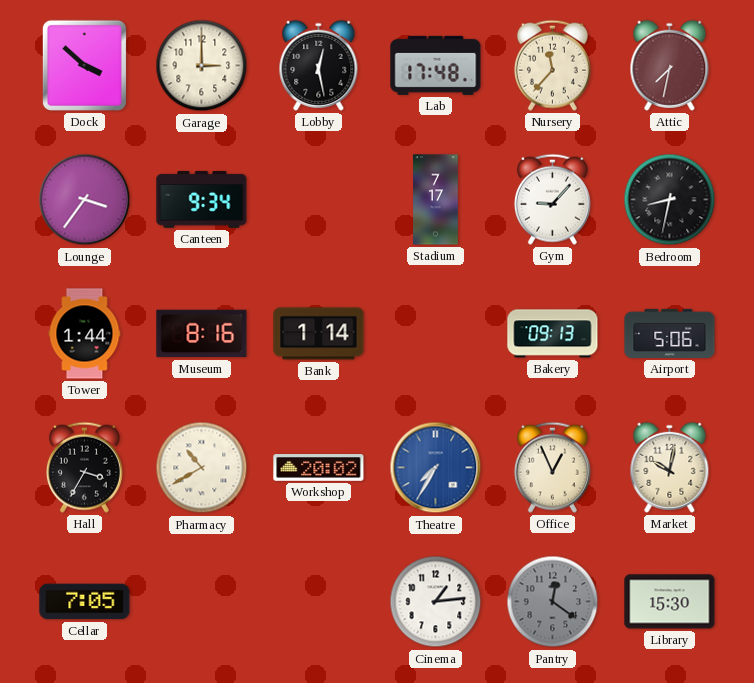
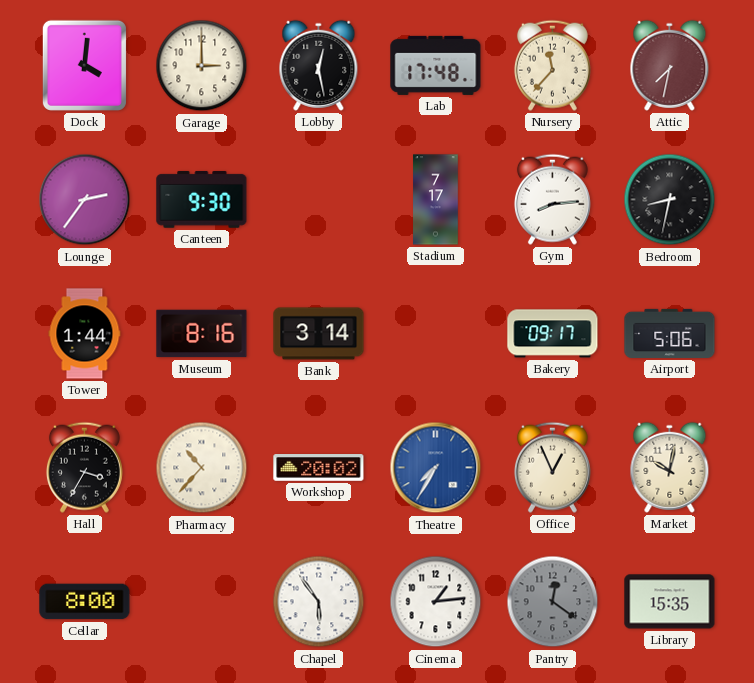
Dock: 3:52 -> 4:01
Lounge: 3:36 -> 2:36
Canteen: 9:34 -> 9:30
Gym: 9:07 -> 8:14
Bank: 1:14 -> 3:14
Bakery: 09:13 -> 09:17
Pharmacy: 10:40 -> 10:37
Cellar: 7:05 -> 8:00
Chapel: none -> 5:54
Library: 15:30 -> 15:35
